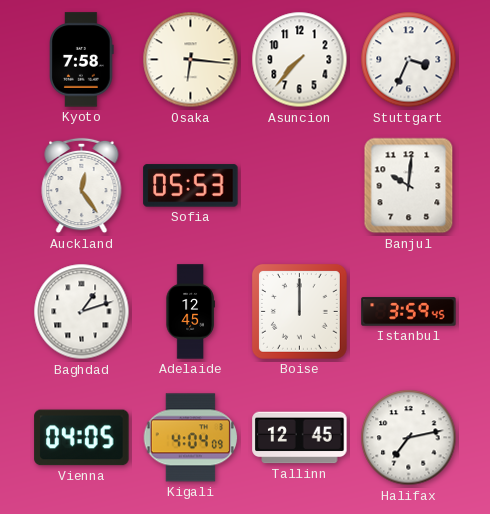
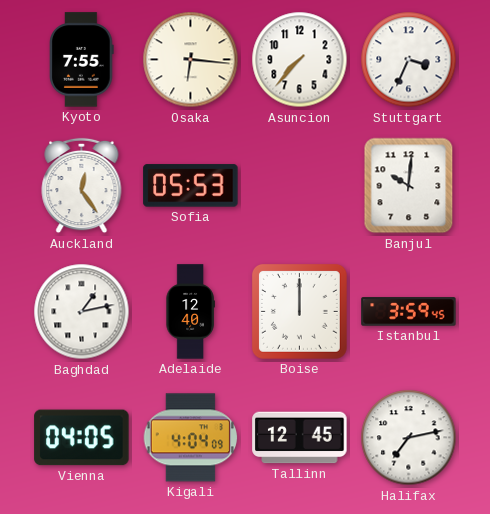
Kyoto: 7:58 -> 7:55
Baghdad: 1:12 -> 1:13
Adelaide: 12:45 -> 12:40
